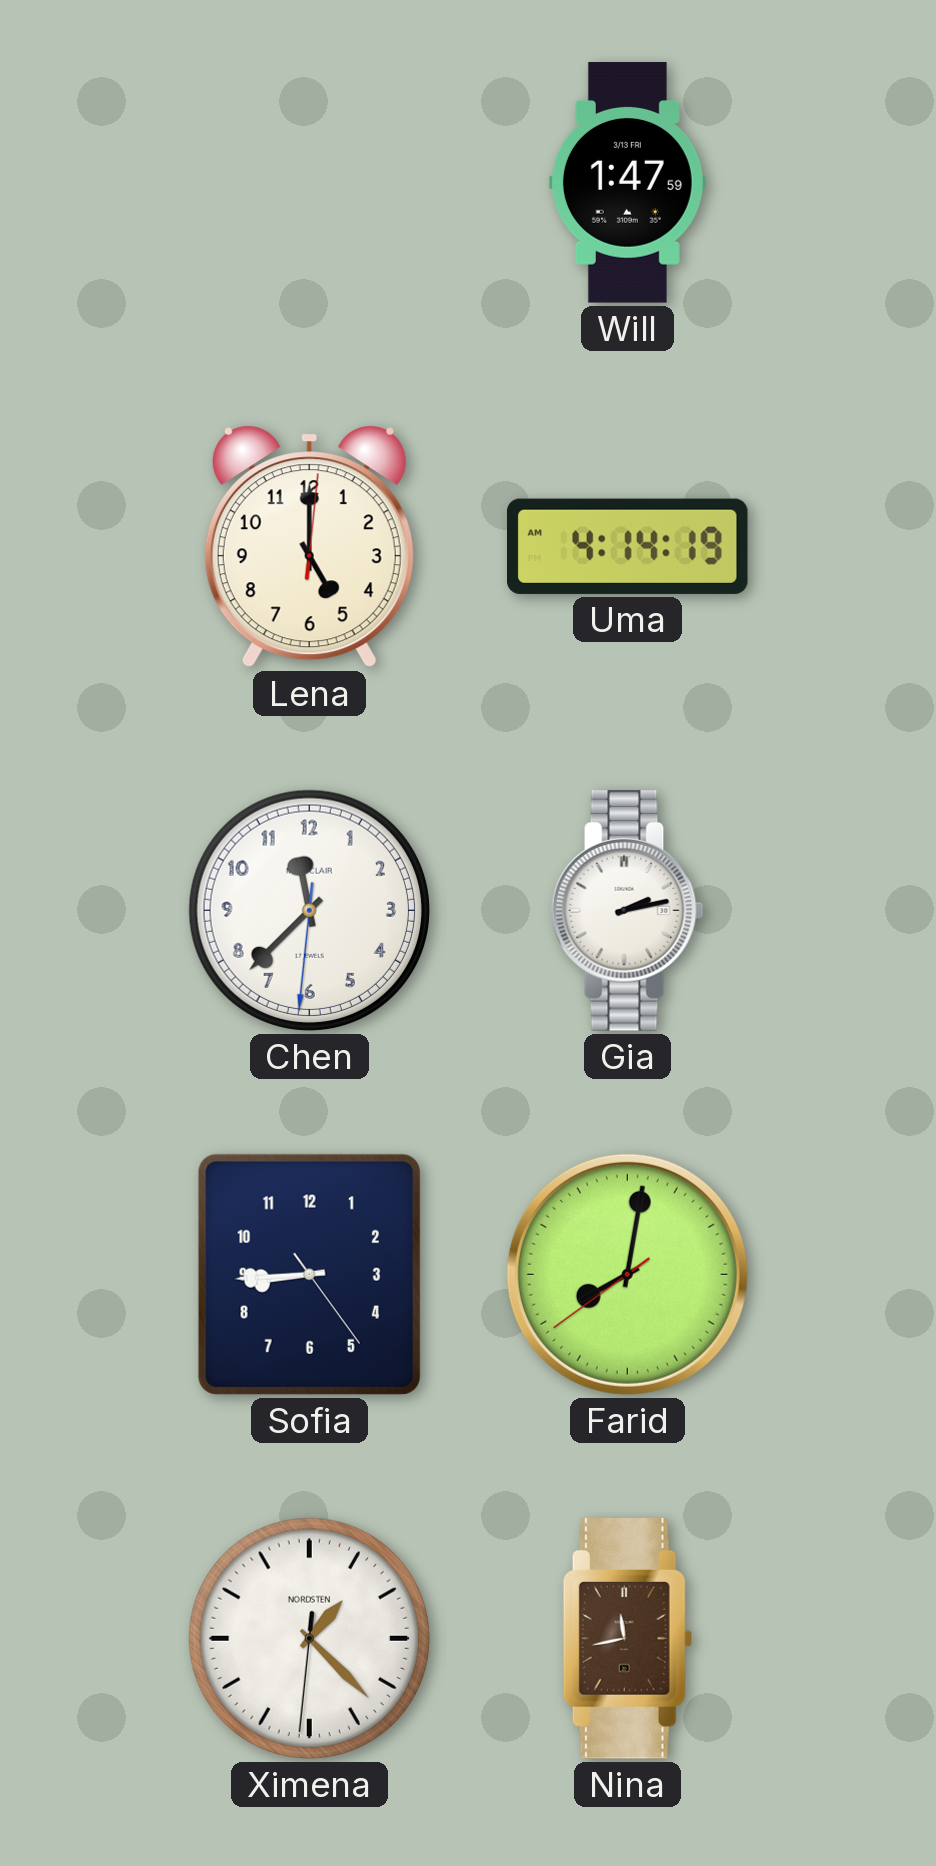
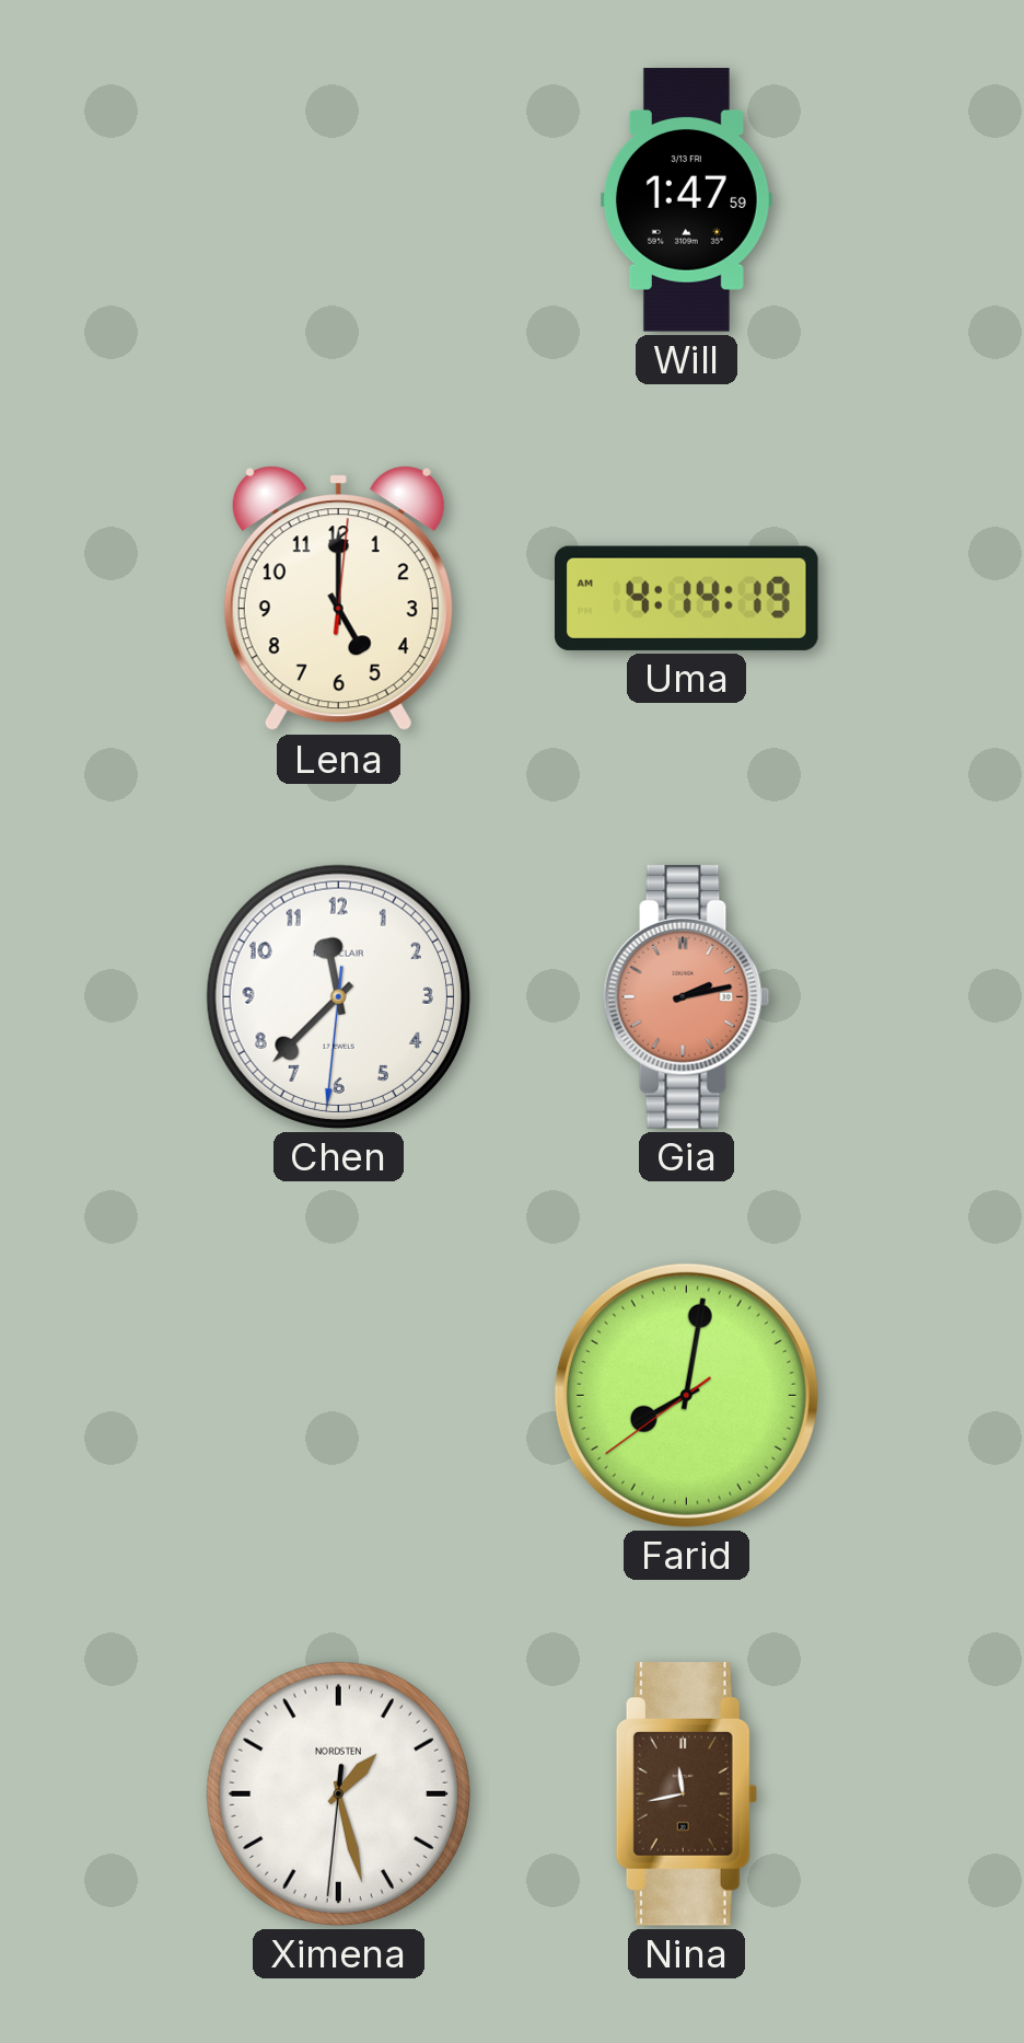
Gia dial: white -> salmon
Sofia: 8:44 -> none
Ximena: 1:22 -> 1:27
